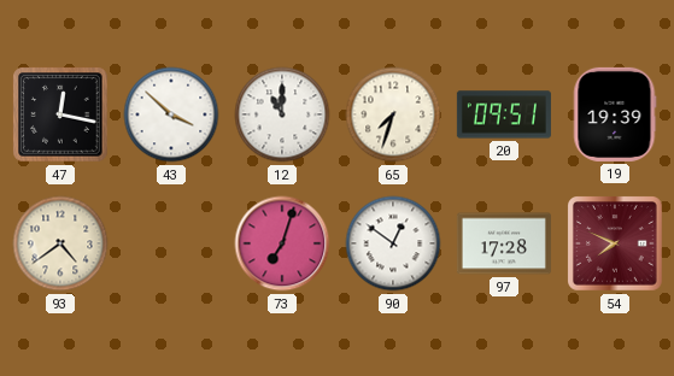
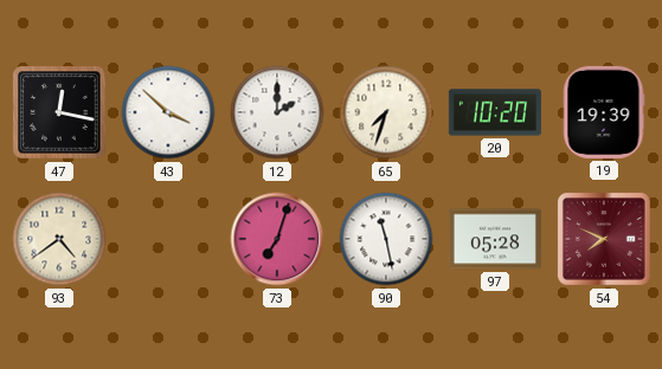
12: 11:00 -> 2:00
20: 09:51 -> 10:20
90: 12:51 -> 11:28
97: 17:28 -> 05:28
